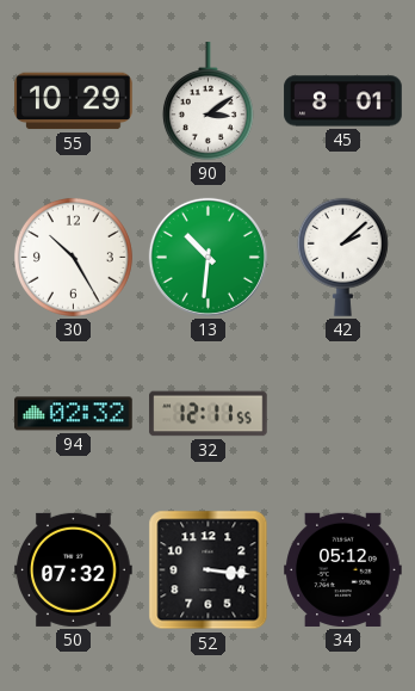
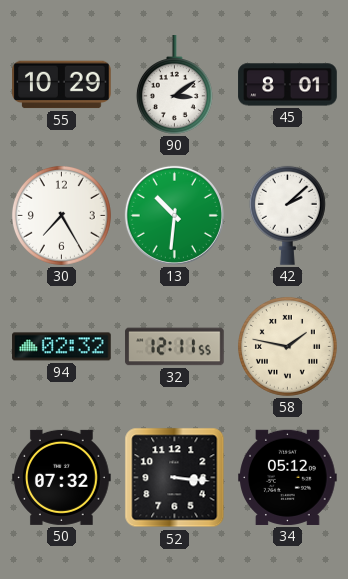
30: 10:25 -> 7:25
58: none -> 1:47
